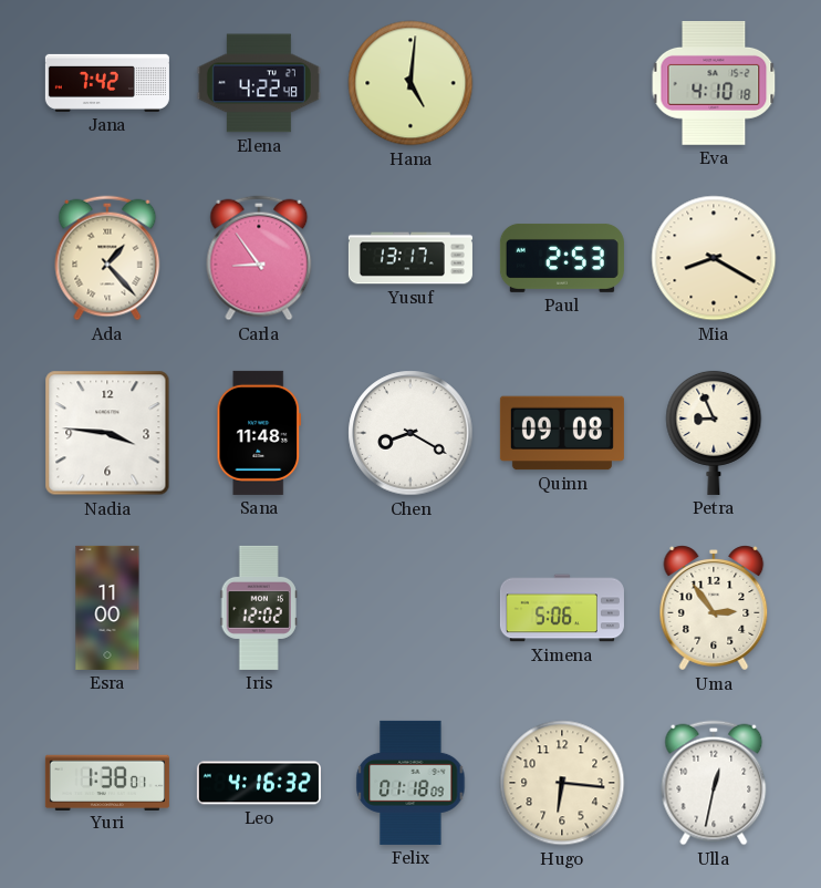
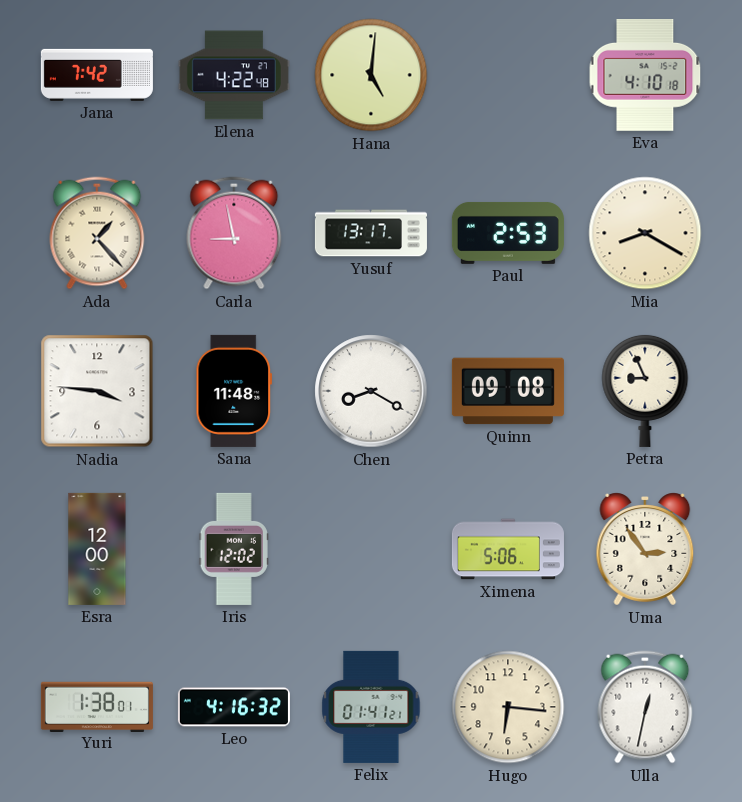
Carla: 8:54 -> 8:58
Esra: 11:00 -> 12:00
Felix: 01:18 -> 01:41
